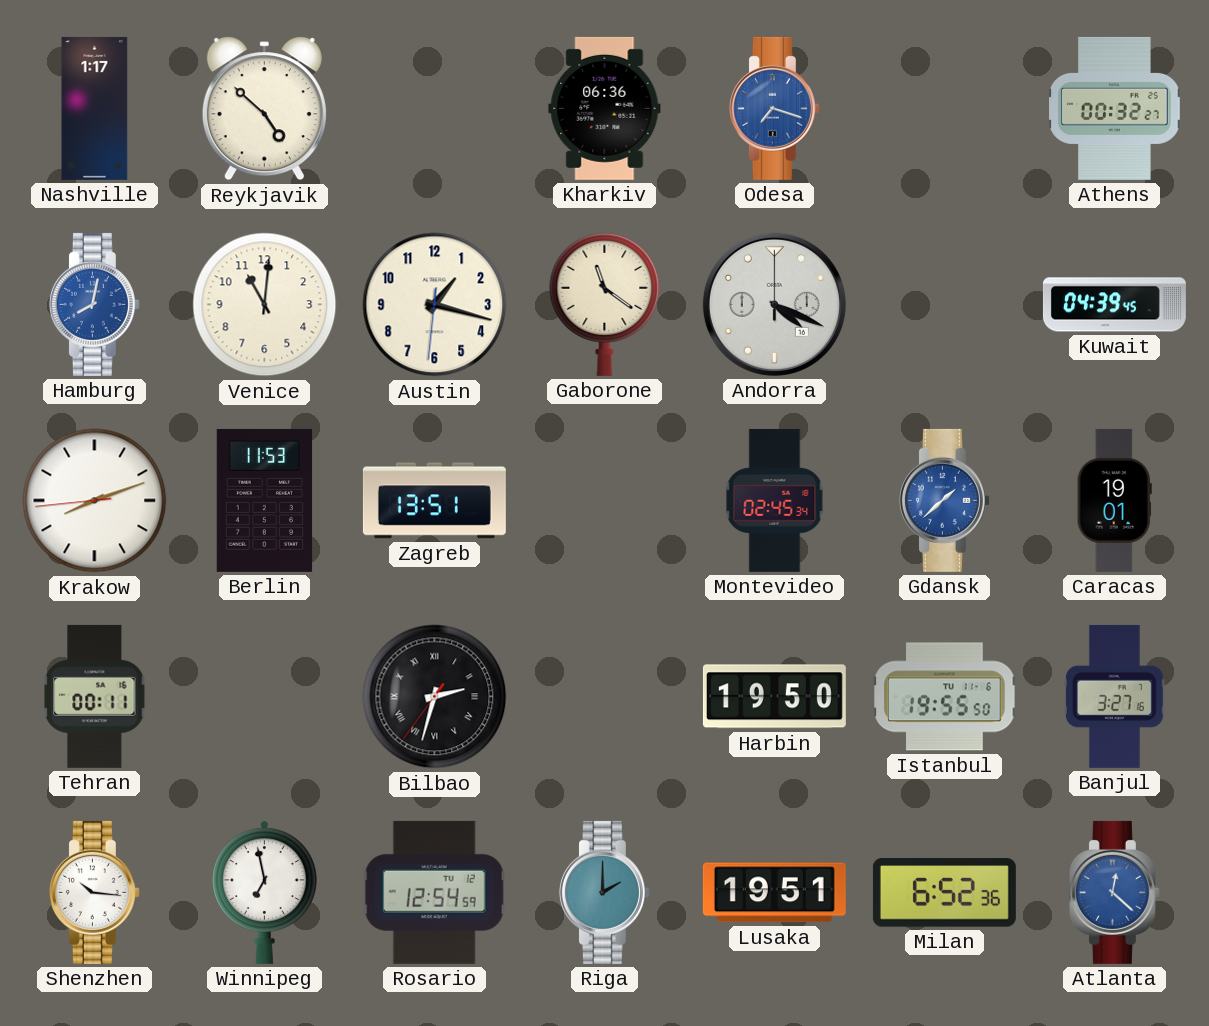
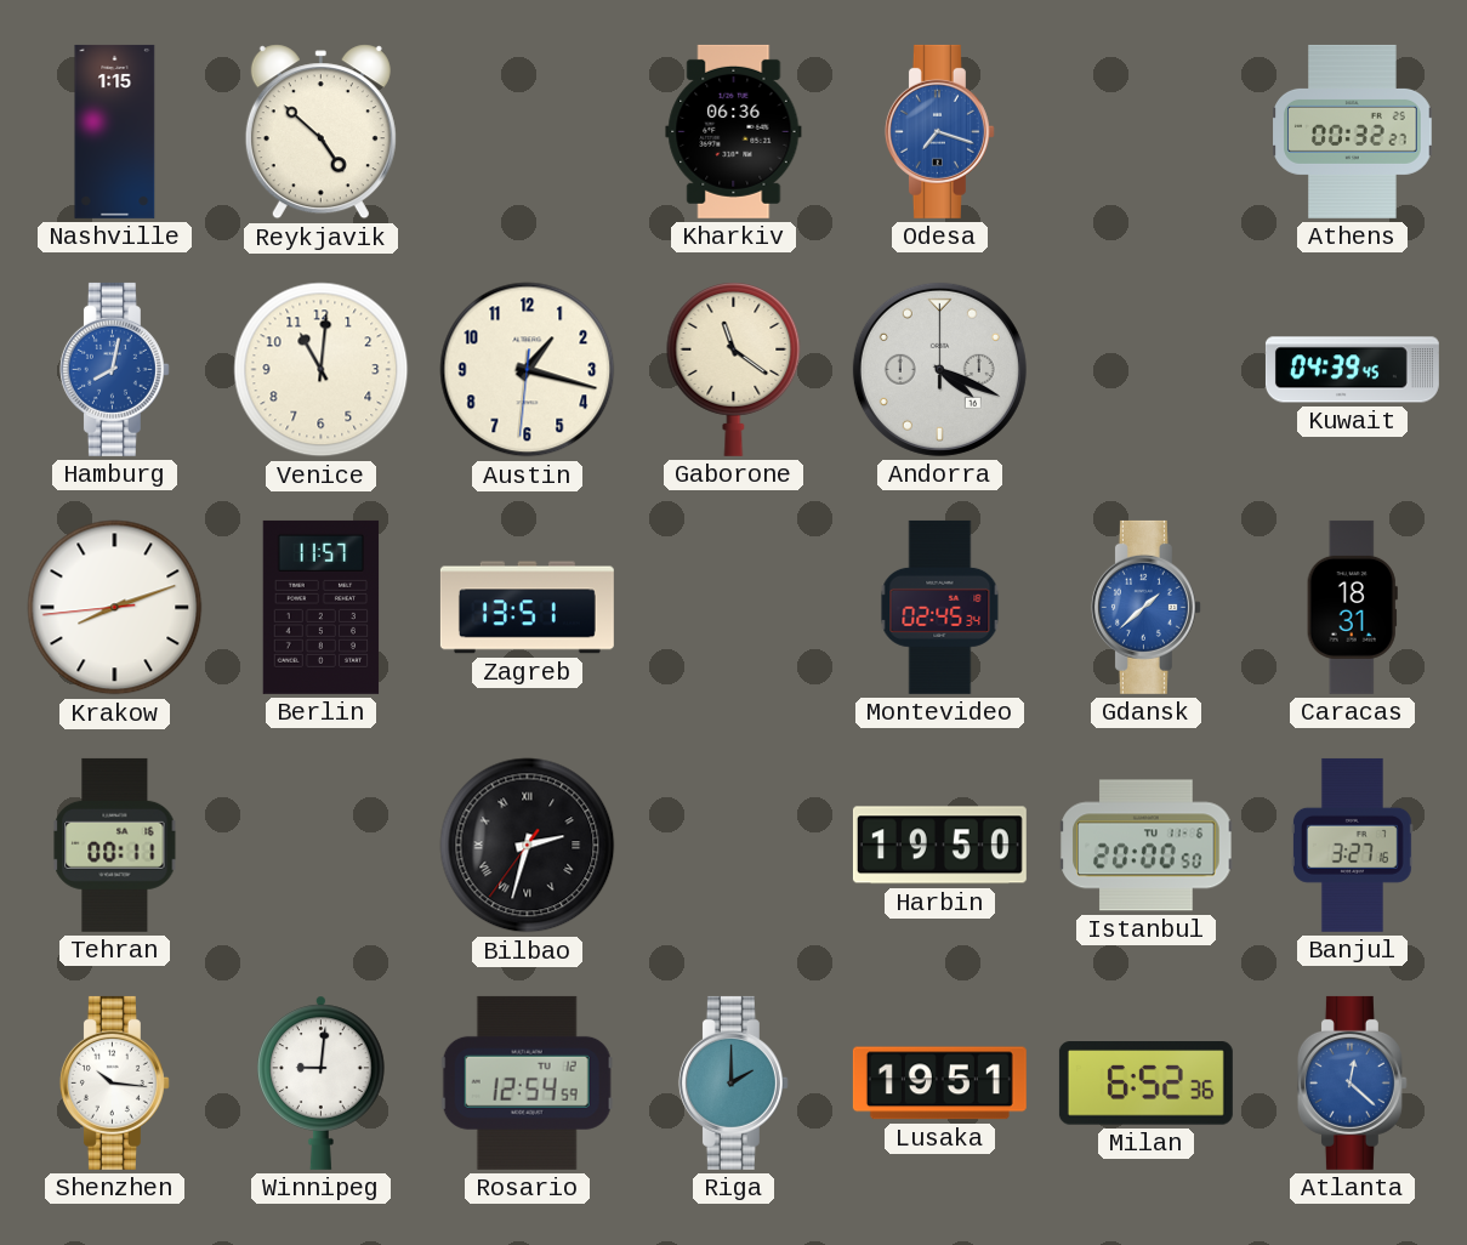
Nashville: 1:17 -> 1:15
Berlin: 11:53 -> 11:57
Caracas: 19:01 -> 18:31
Istanbul: 19:55 -> 20:00
Winnipeg: 6:58 -> 9:01
